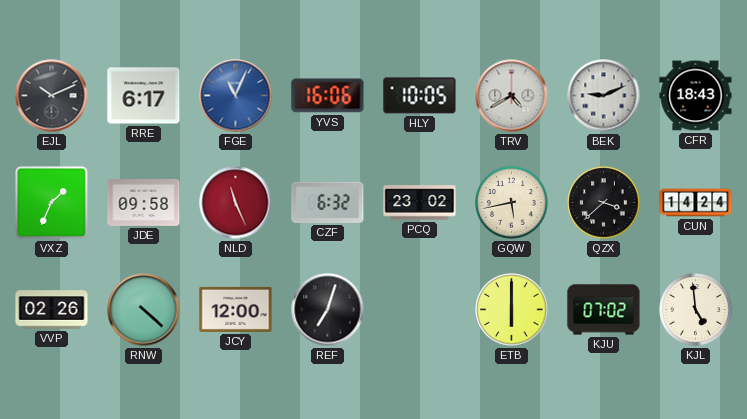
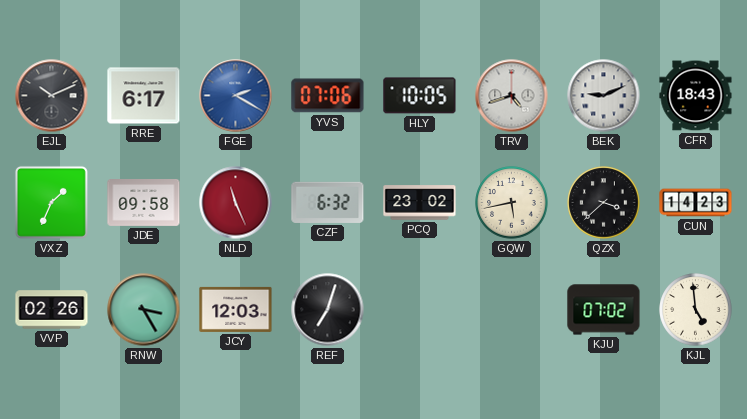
FGE: 11:04 -> 2:20
YVS: 16:06 -> 07:06
TRV: 4:40 -> 4:42
CUN: 14:24 -> 14:23
RNW: 4:22 -> 3:25
JCY: 12:00 -> 12:03
ETB: 6:00 -> none
